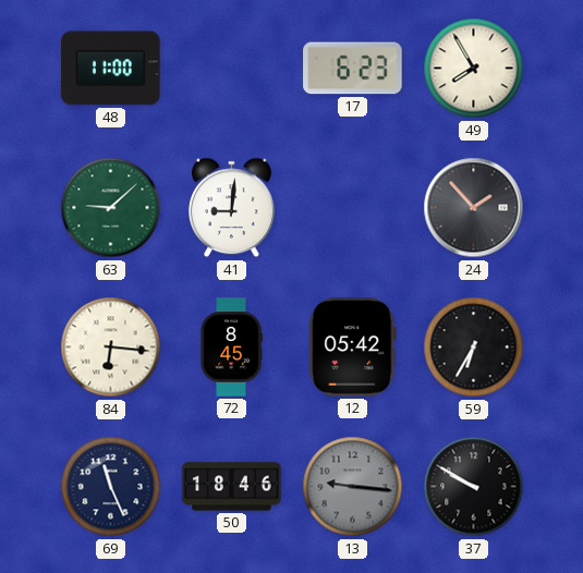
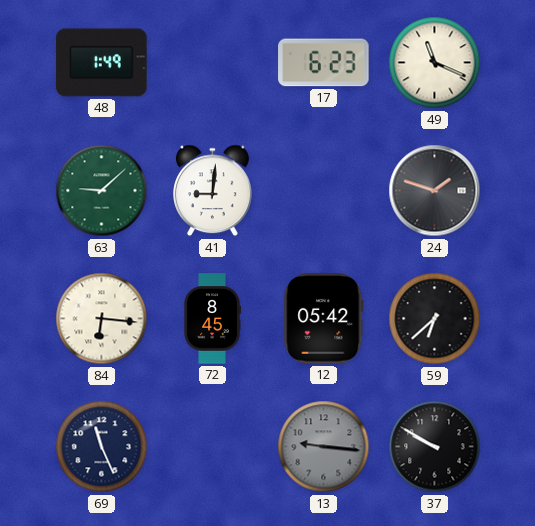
48: 11:00 -> 1:49
49: 7:55 -> 11:19
24: 1:53 -> 1:48
59: 6:35 -> 6:38
50: 18:46 -> none
